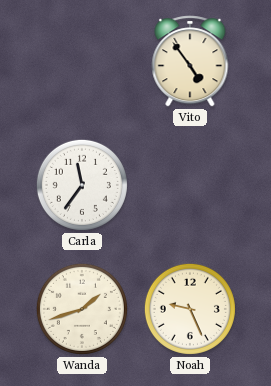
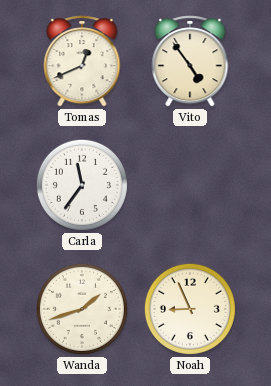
Tomas: none -> 12:41
Noah: 9:26 -> 8:56
